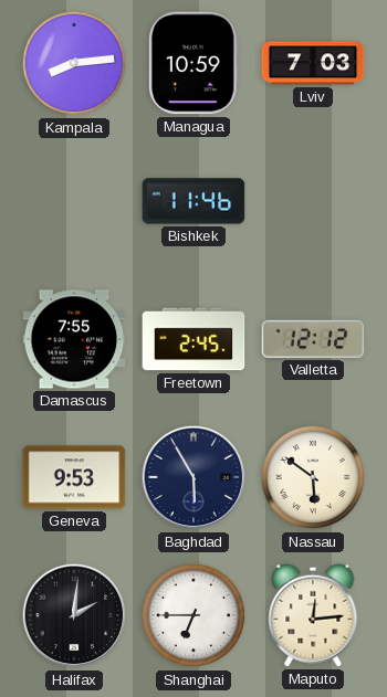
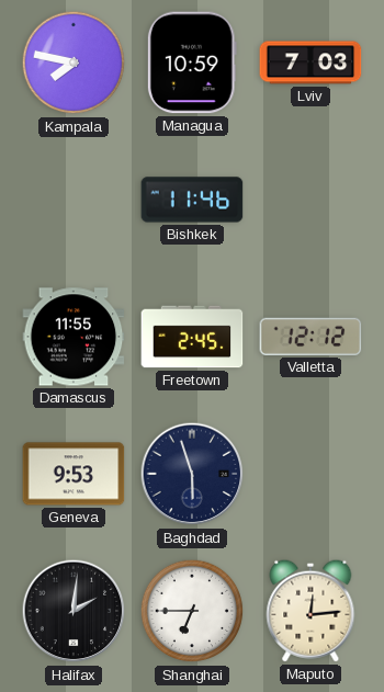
Kampala: 8:14 -> 7:47
Damascus: 7:55 -> 11:55
Baghdad: 5:55 -> 5:57
Nassau: 5:51 -> none
